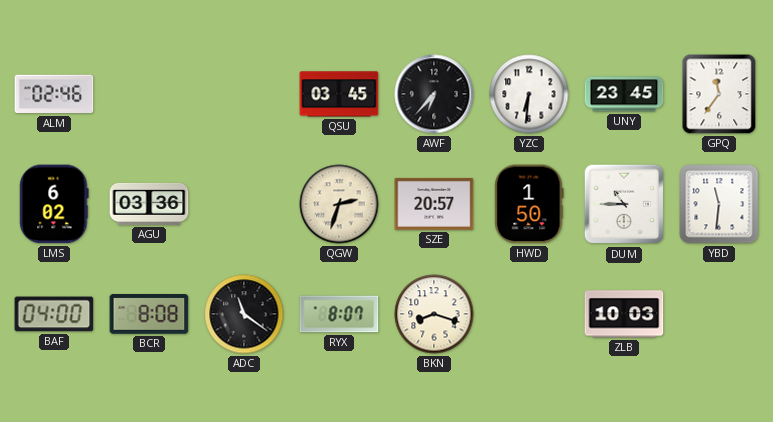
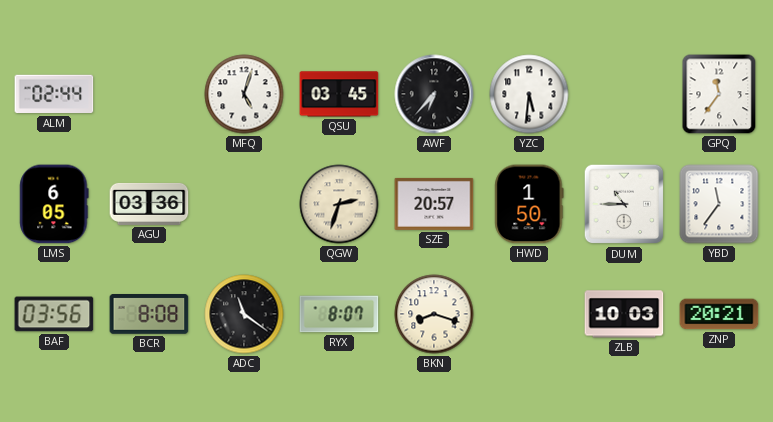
ALM: 02:46 -> 02:44
MFQ: none -> 5:03
YZC: 6:31 -> 5:31
UNY: 23:45 -> none
LMS: 6:02 -> 6:05
YBD: 11:31 -> 11:36
BAF: 04:00 -> 03:56
ZNP: none -> 20:21
